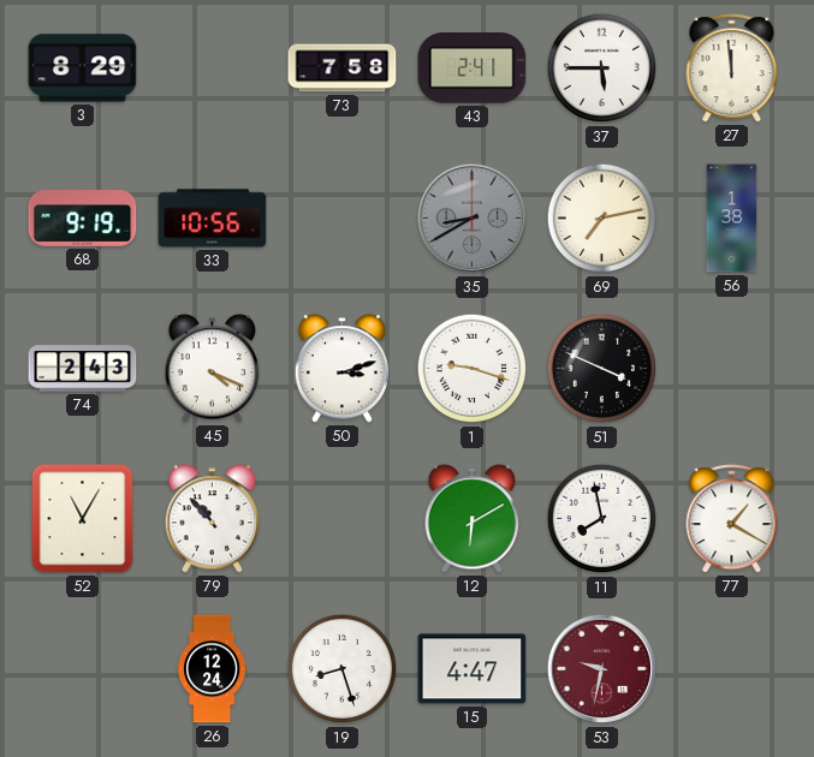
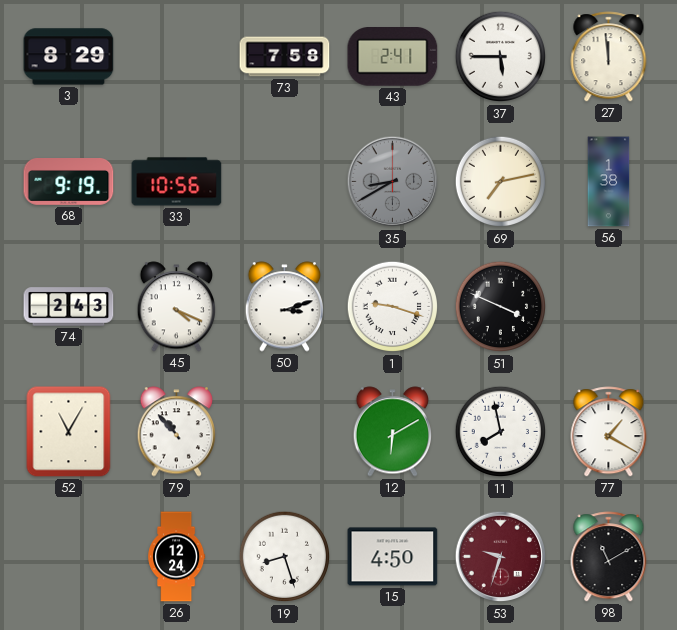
15: 4:47 -> 4:50
53: 9:32 -> 9:33
98: none -> 11:10
